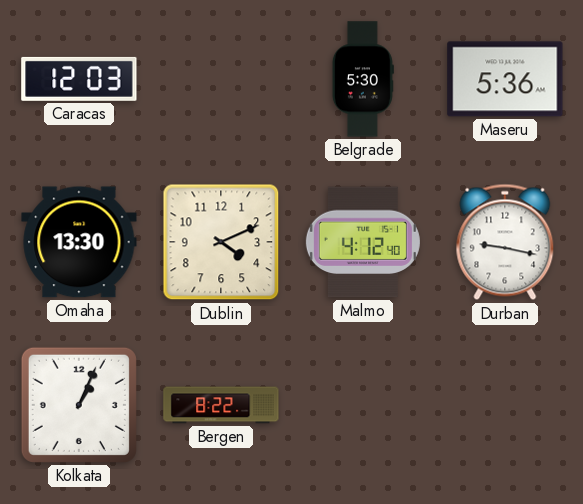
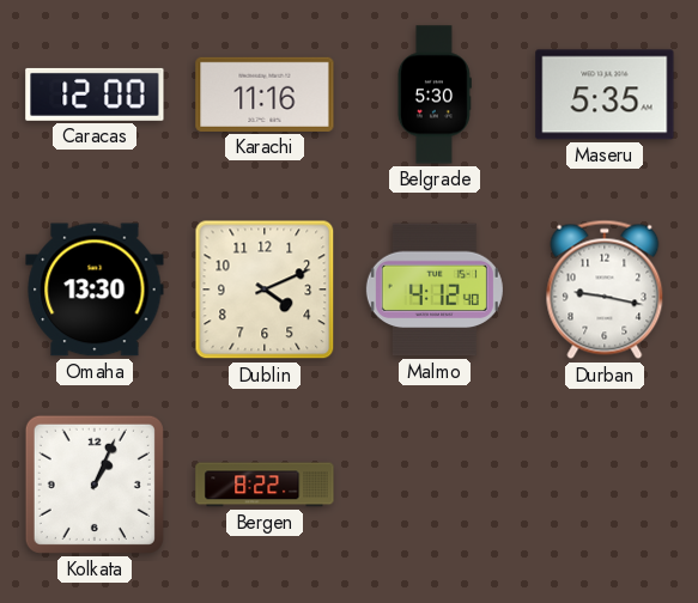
Caracas: 12:03 -> 12:00
Karachi: none -> 11:16
Maseru: 5:36 -> 5:35
